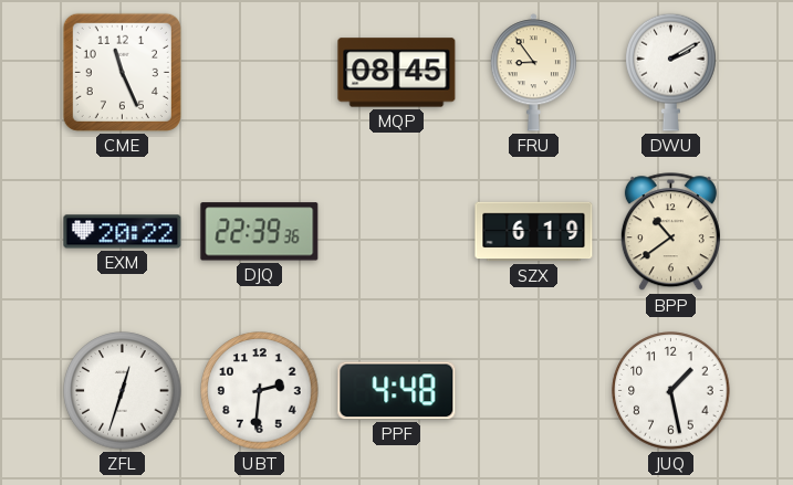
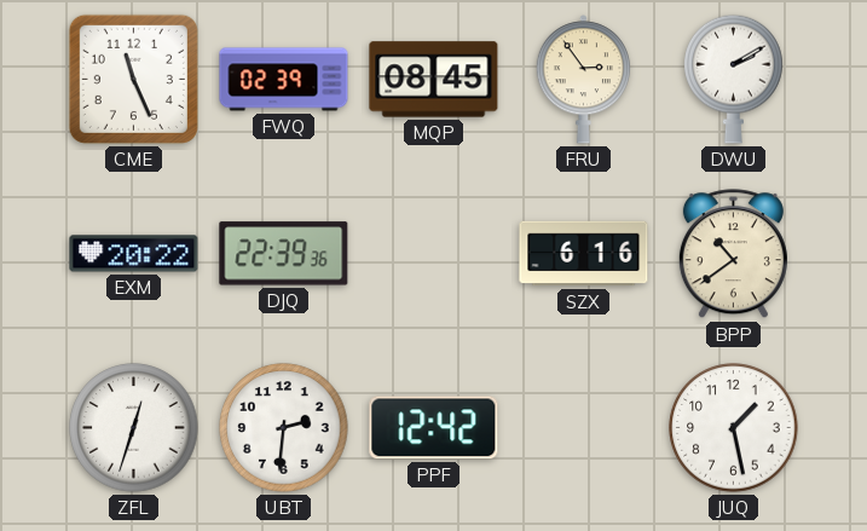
FWQ: none -> 02:39
FRU: 8:54 -> 2:54
SZX: 6:19 -> 6:16
PPF: 4:48 -> 12:42
